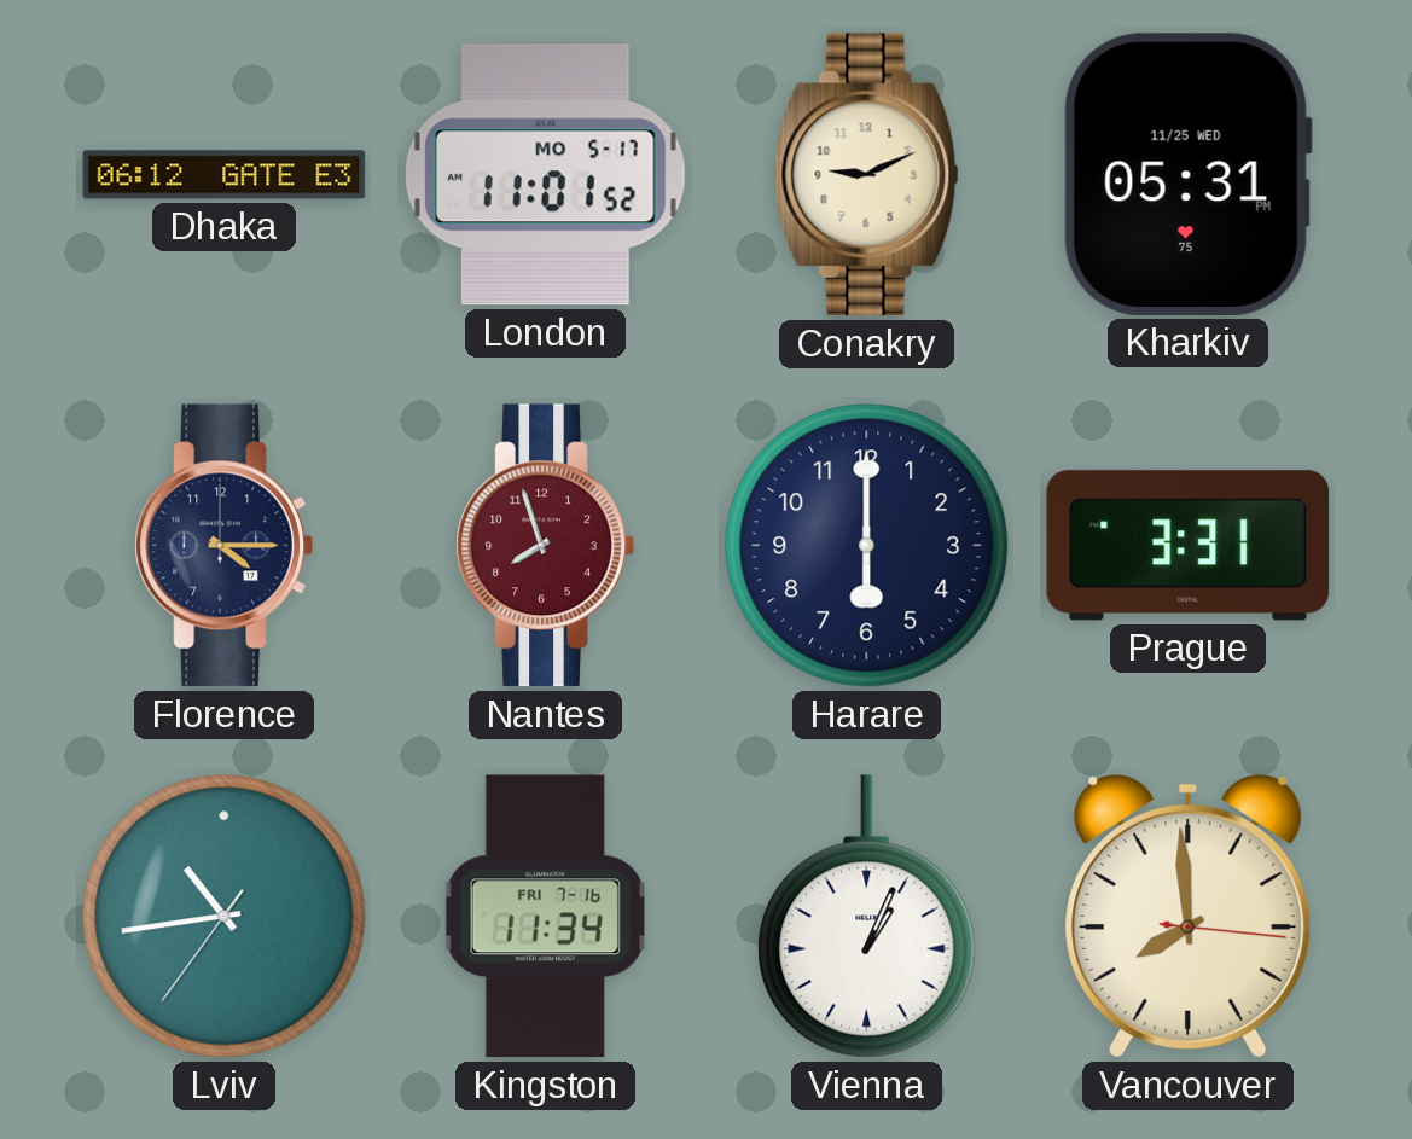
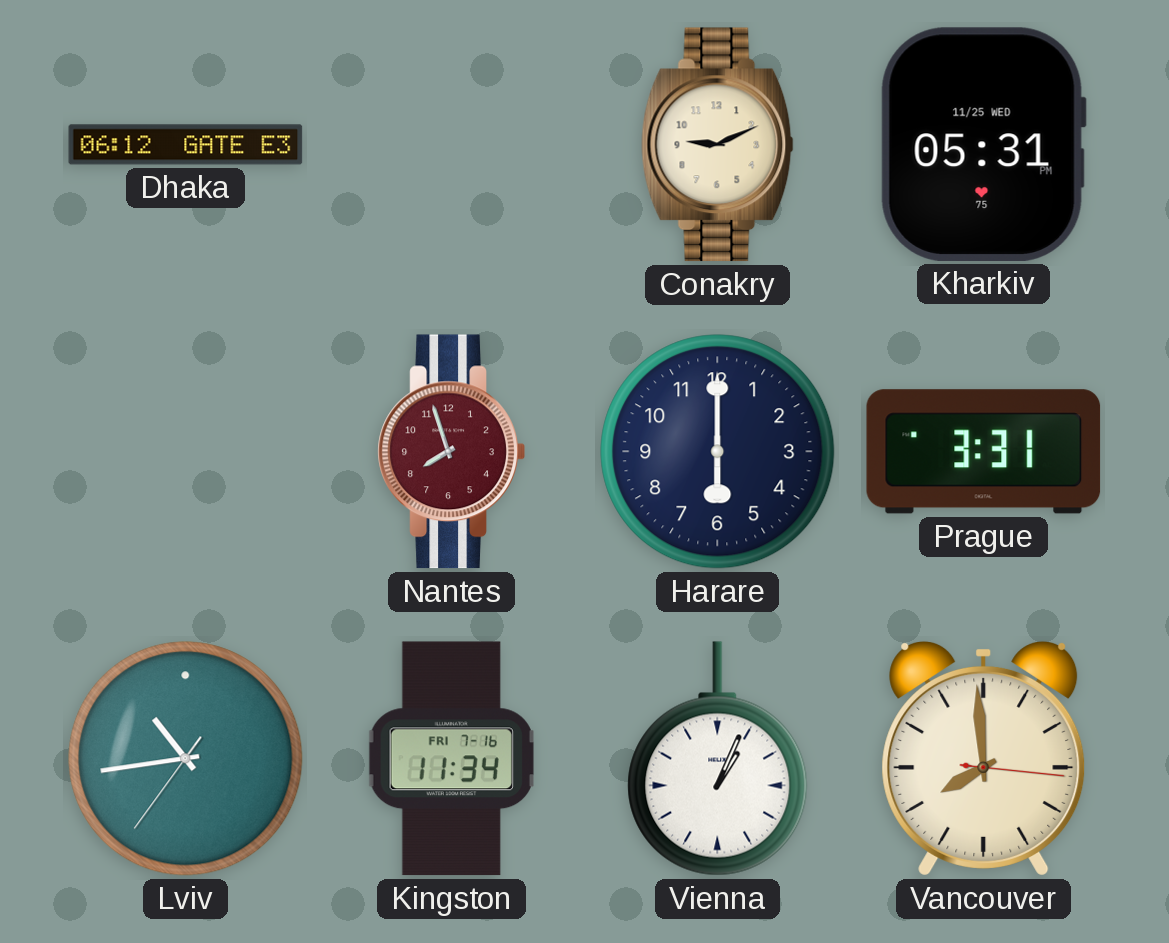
London: 11:01 -> none
Florence: 4:15 -> none
